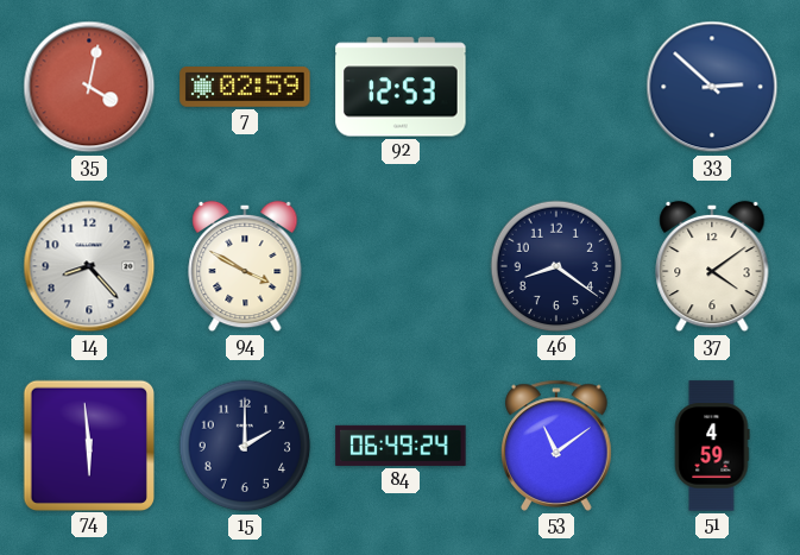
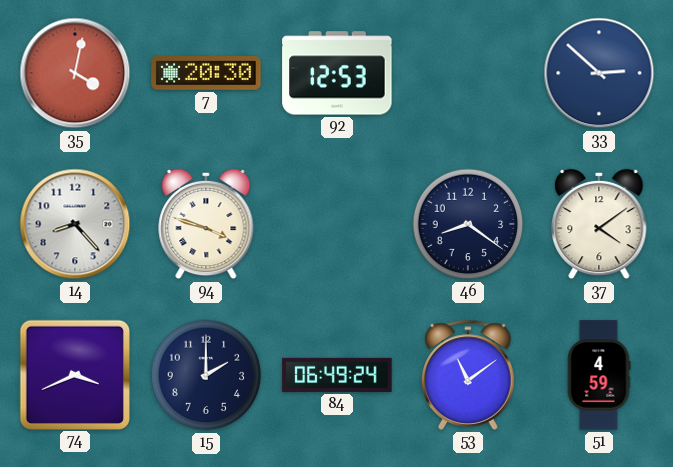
7: 02:59 -> 20:30
94: 3:50 -> 3:48
74: 5:59 -> 3:41
